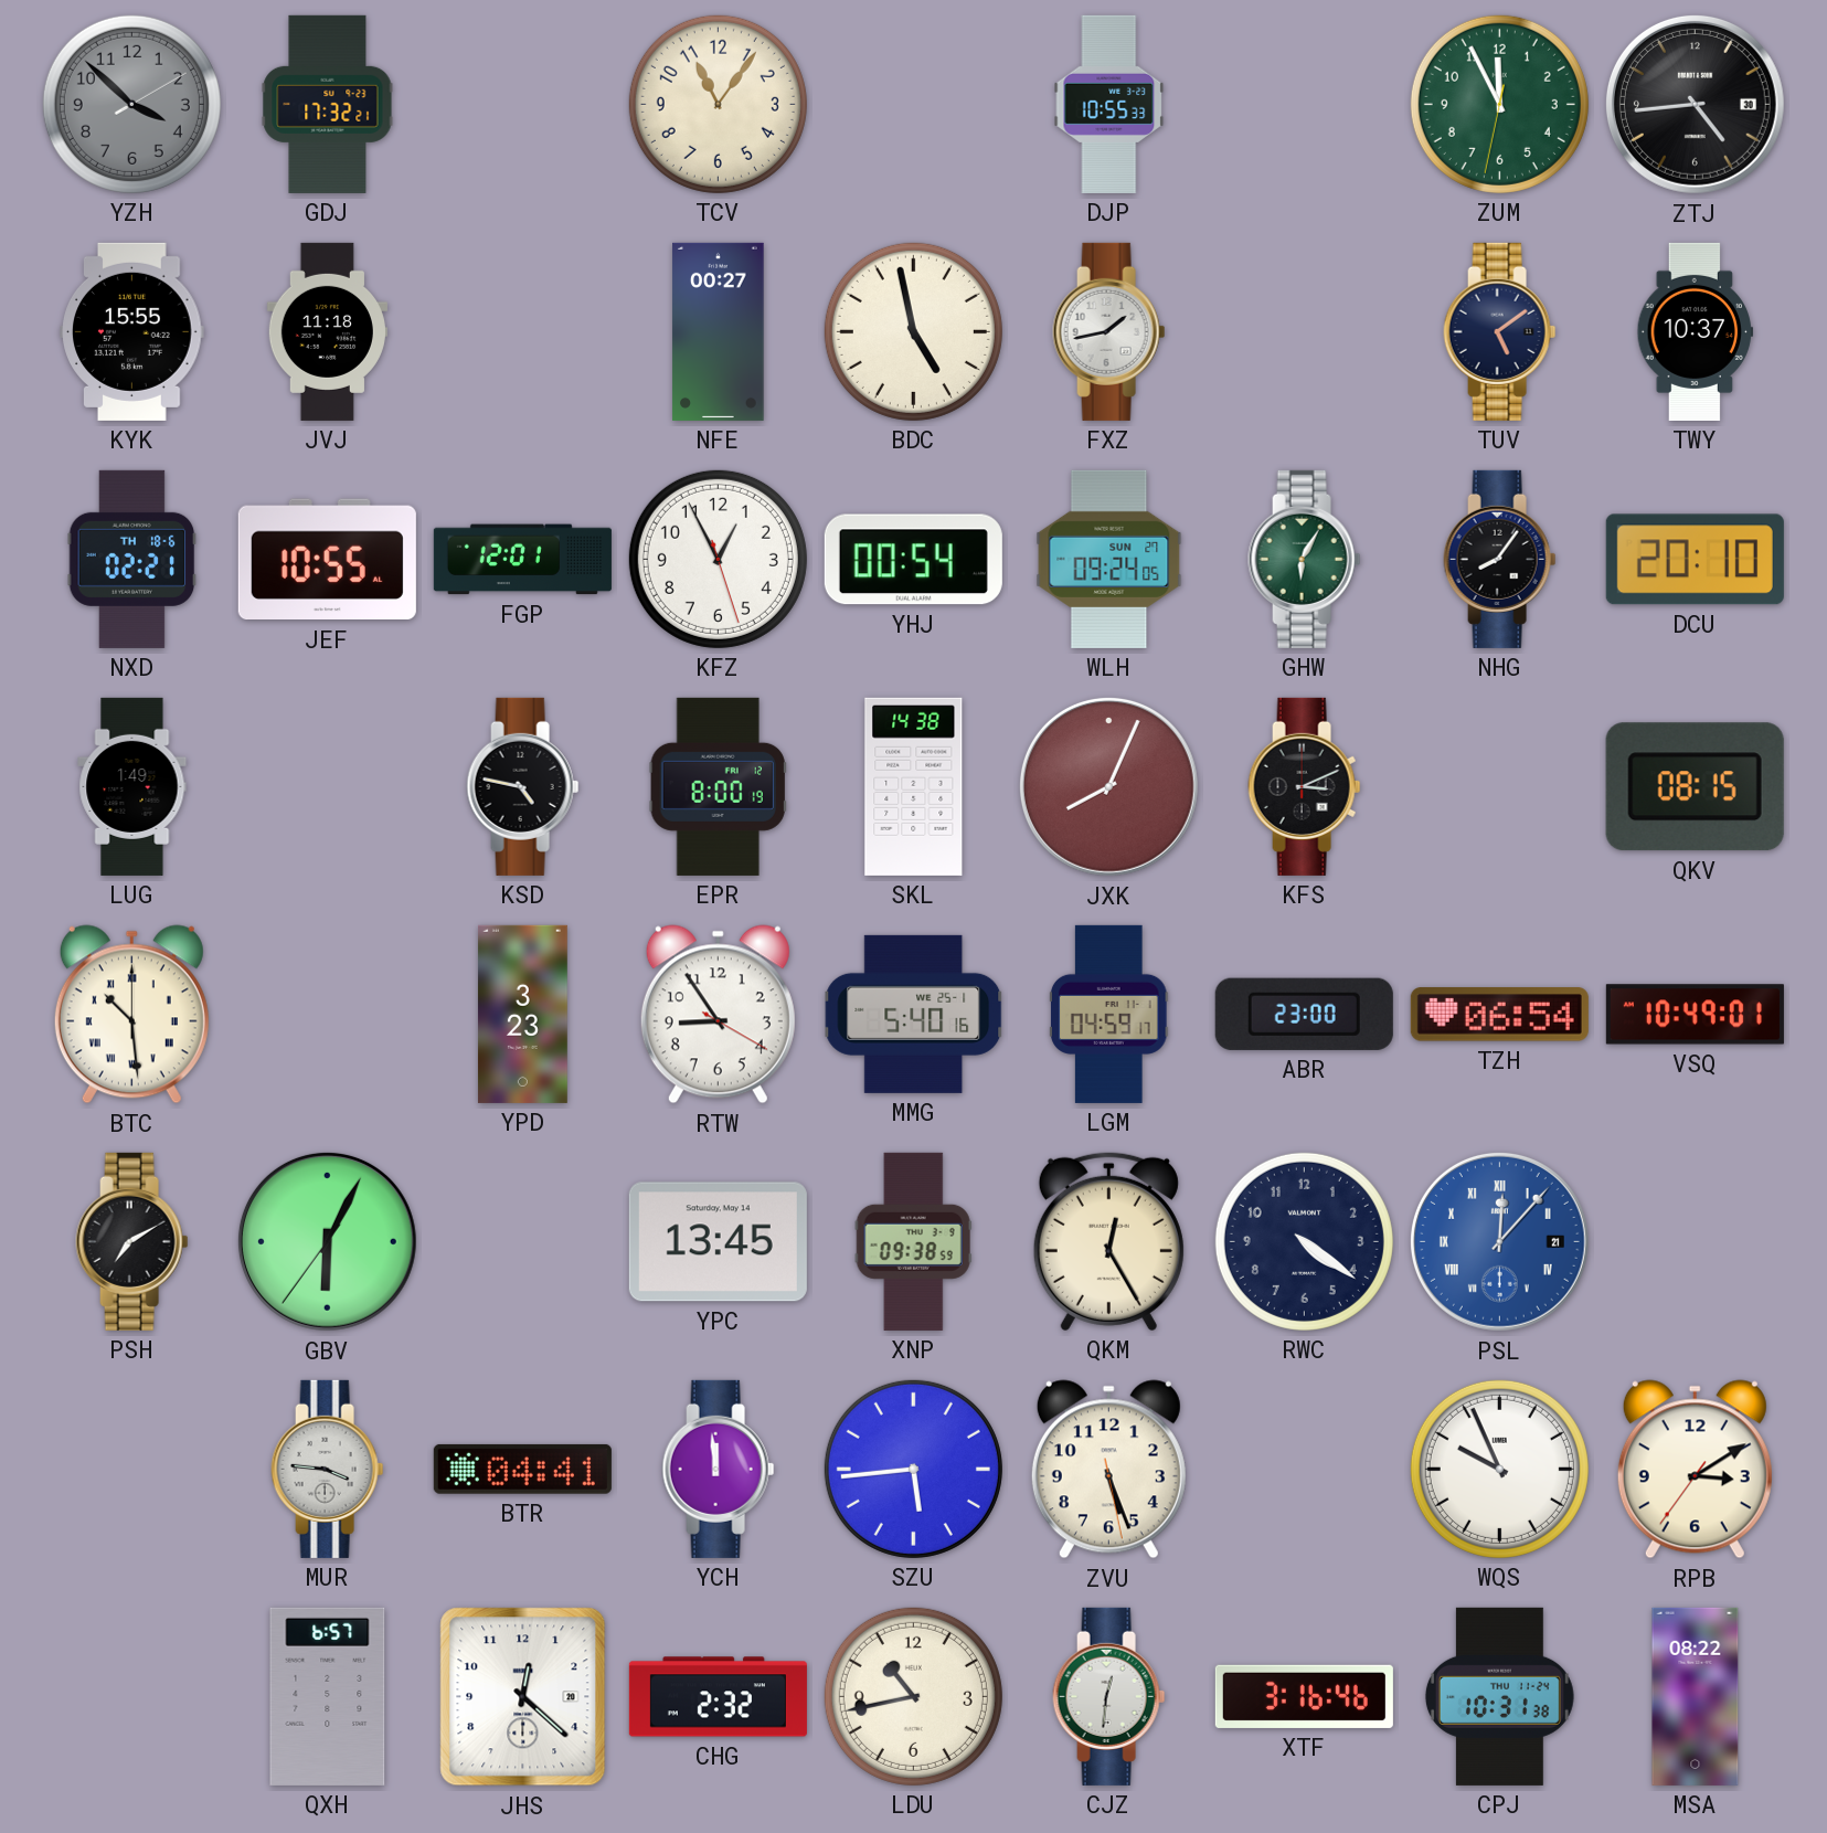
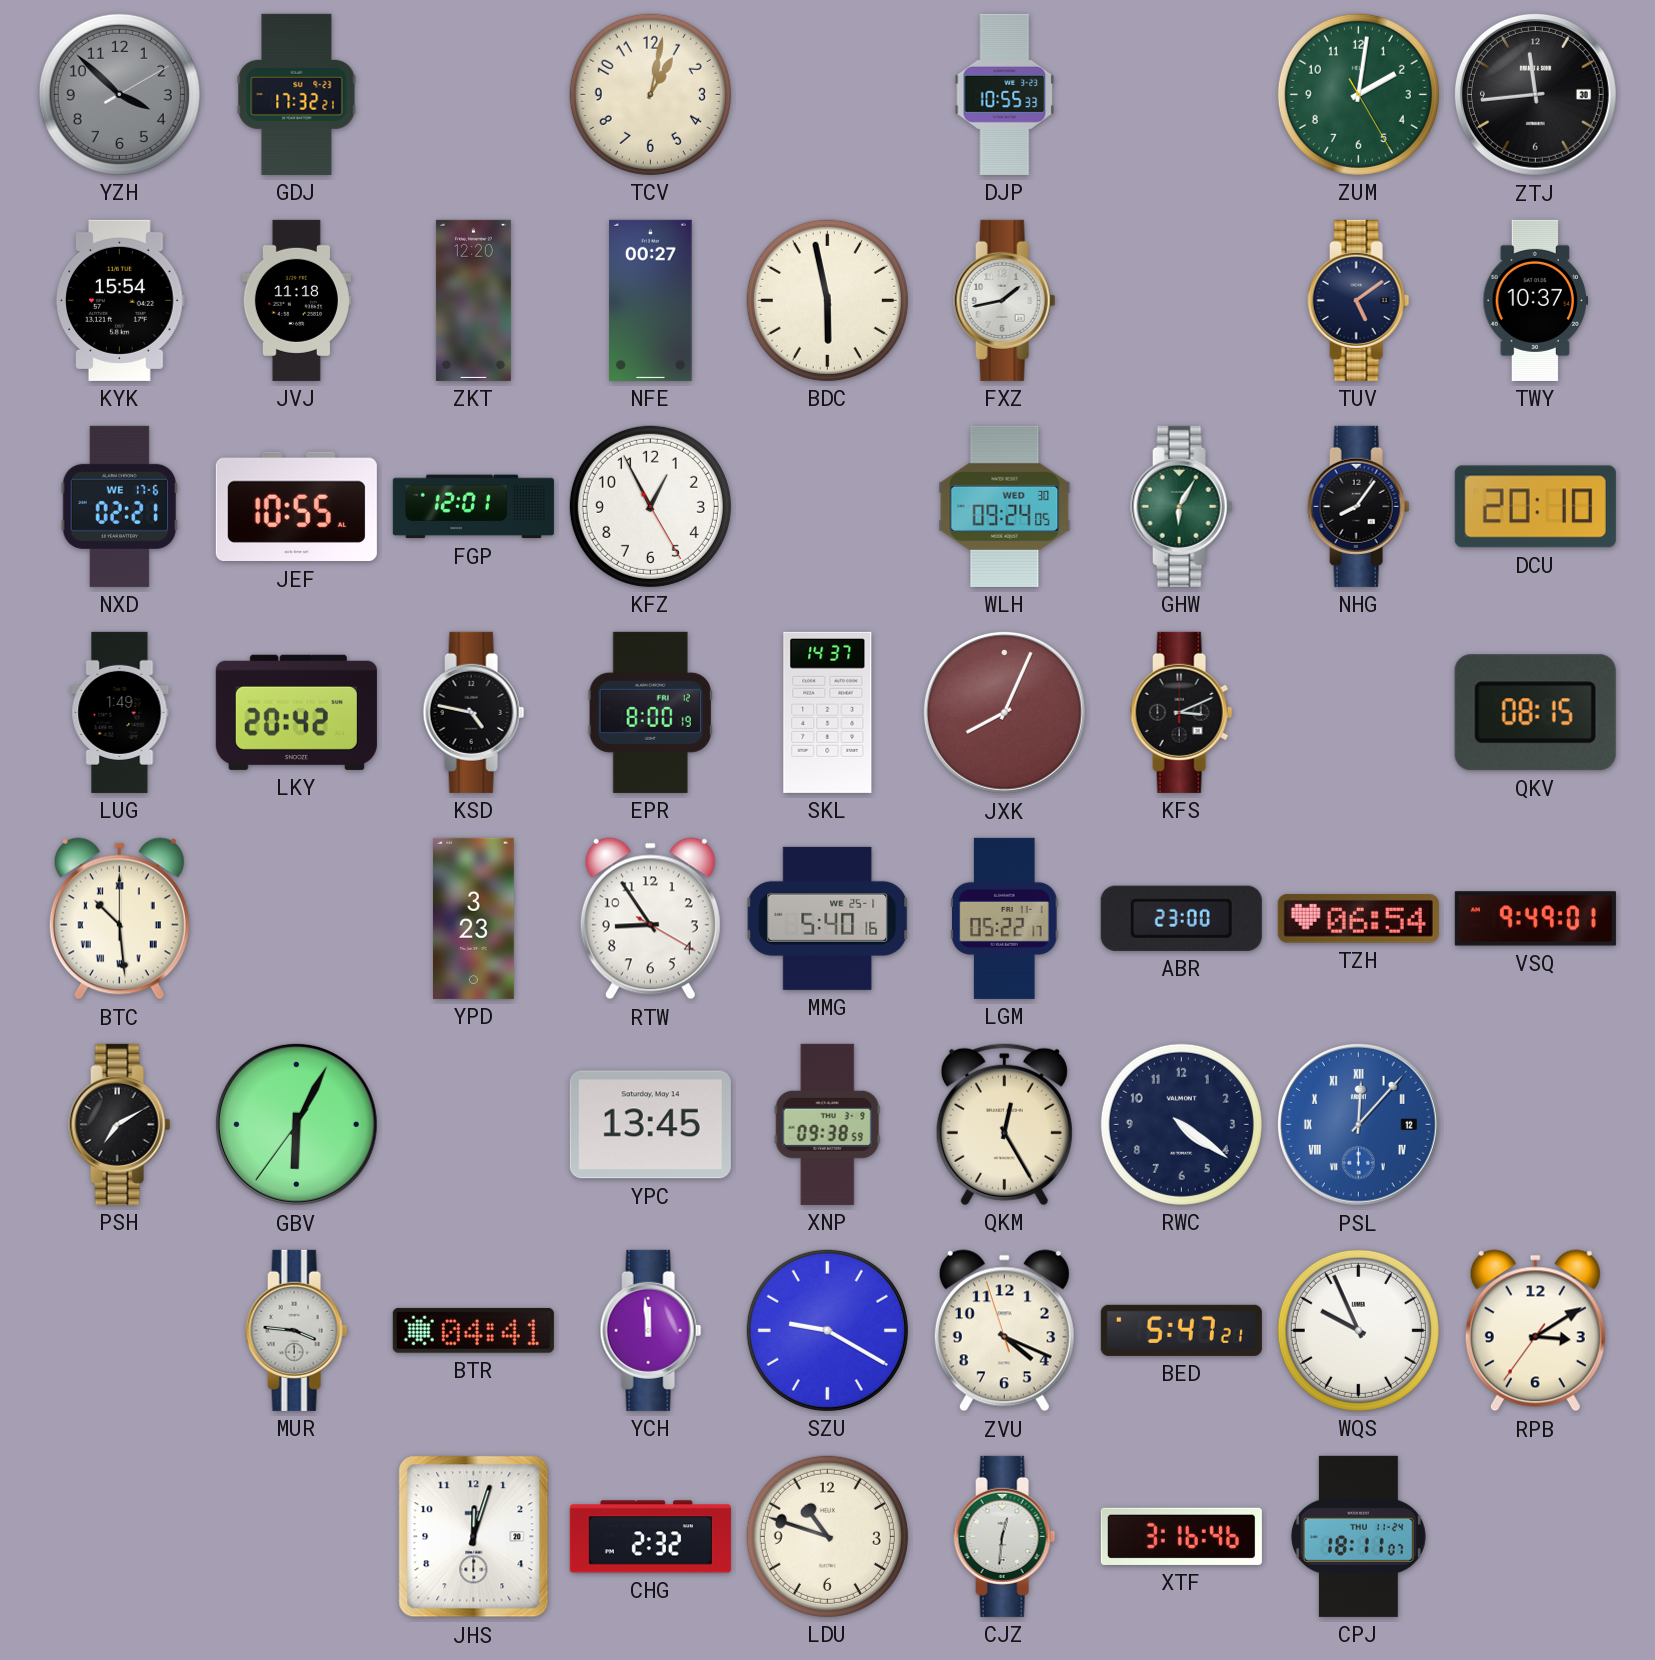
TCV: 11:06 -> 1:02
ZUM: 11:55 -> 2:01
ZTJ: 4:44 -> 11:44
KYK: 15:55 -> 15:54
ZKT: none -> 12:20
BDC: 4:58 -> 5:58
NXD date: TH 18-6 -> WE 17-6
KFZ: 12:55:27 -> 12:55:25
YHJ: 00:54 -> none
WLH date: SUN 27 -> WED 30
LKY: none -> 20:42
SKL: 14:38 -> 14:37
LGM: 04:59 -> 05:22
VSQ: 10:49 -> 9:49
PSL date: 21 -> 12
SZU: 5:44 -> 9:20
ZVU: 5:26 -> 4:18
BED: none -> 5:47
QXH: 6:57 -> none
JHS: 12:22 -> 12:03
LDU: 10:43 -> 10:48
CPJ: 10:31 -> 18:11
MSA: 08:22 -> none
